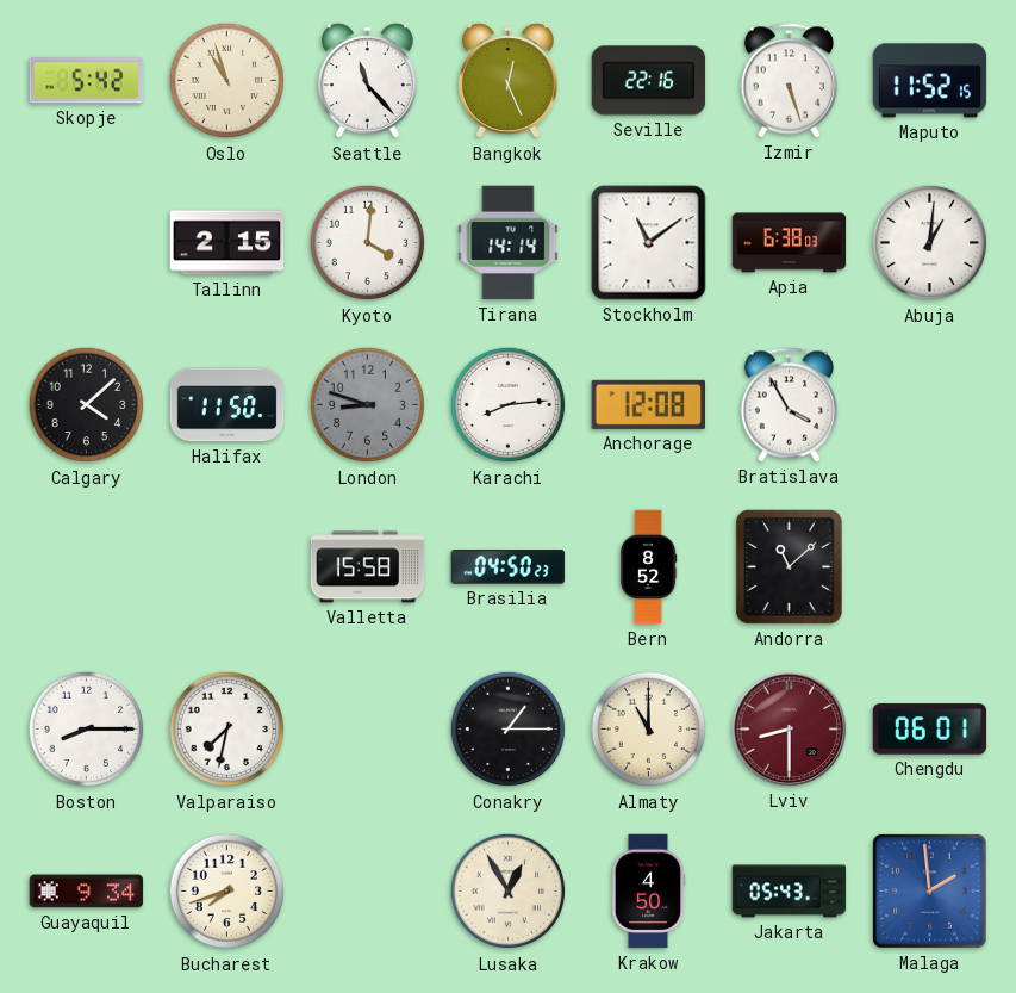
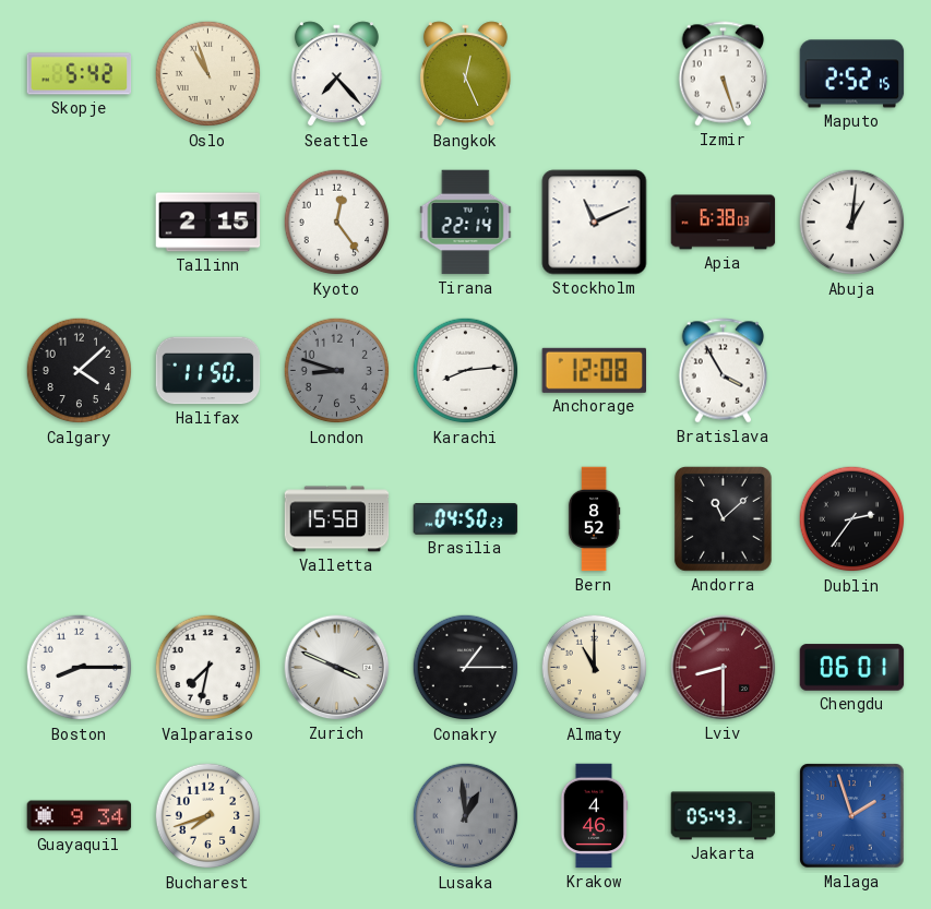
Seattle: 11:23 -> 7:23
Seville: 22:16 -> none
Maputo: 11:52 -> 2:52
Kyoto: 4:01 -> 12:24
Tirana: 14:14 -> 22:14
Stockholm: 11:09 -> 11:11
Dublin: none -> 2:36
Zurich: none -> 3:49
Lusaka: 12:55 -> 12:59
Lusaka dial: cream -> grey
Krakow: 4:50 -> 4:46
Malaga: 1:59 -> 1:57
